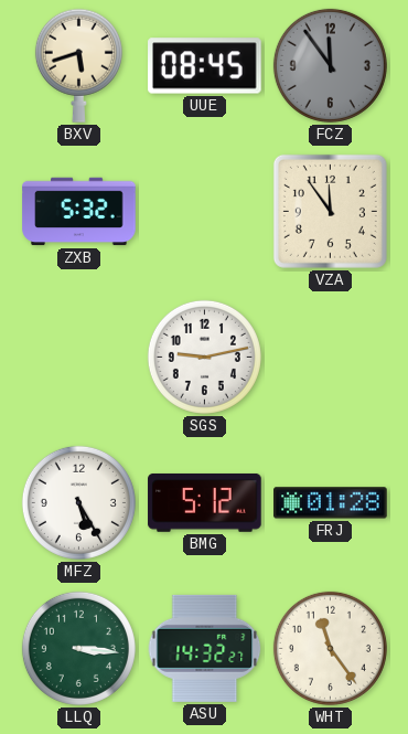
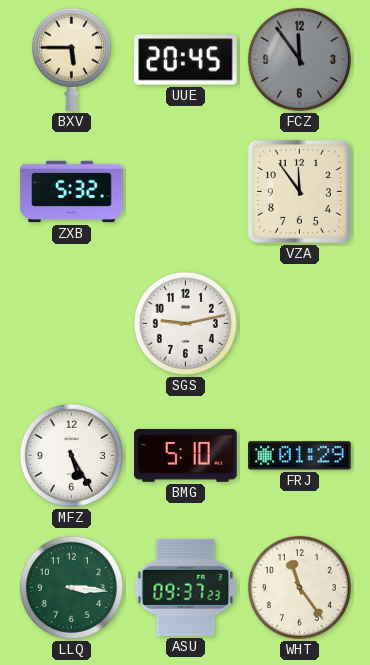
BXV: 5:42 -> 5:45
UUE: 08:45 -> 20:45
BMG: 5:12 -> 5:10
FRJ: 01:28 -> 01:29
ASU: 14:32 -> 09:37
